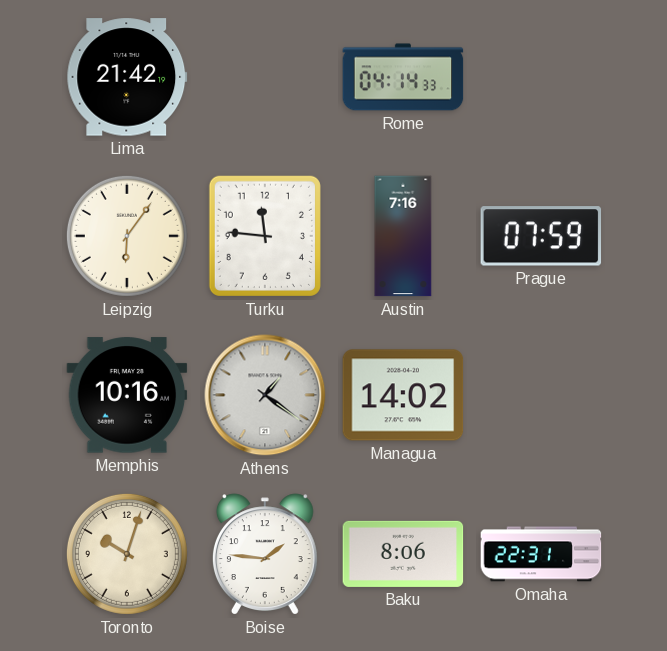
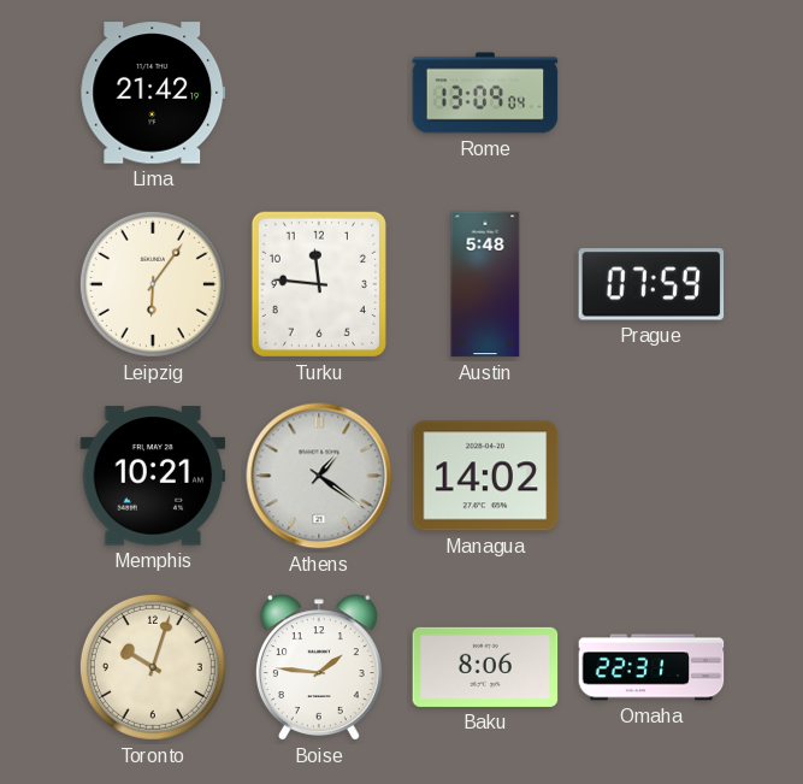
Rome: 04:14 -> 13:09
Austin: 7:16 -> 5:48
Memphis: 10:16 -> 10:21
